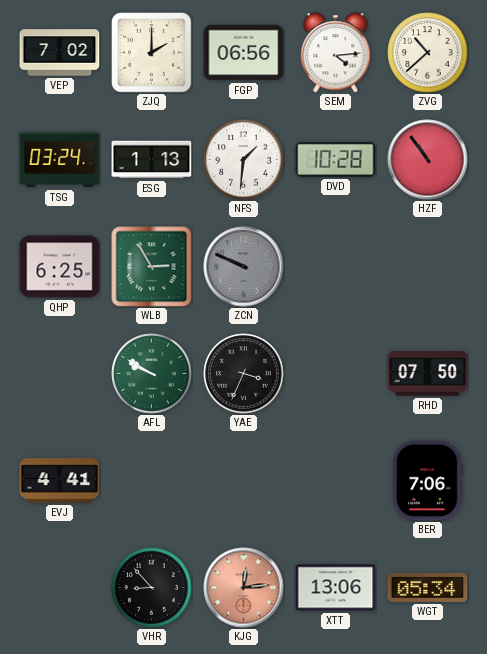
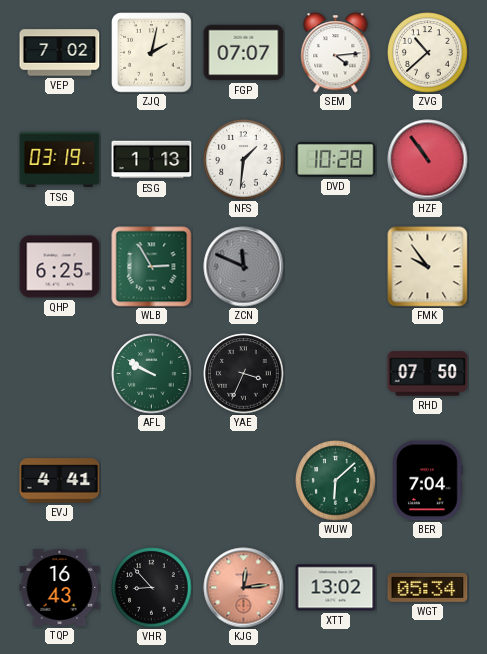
ZJQ: 2:00 -> 2:02
FGP: 06:56 -> 07:07
TSG: 03:24 -> 03:19
ZCN: 9:49 -> 11:49
FMK: none -> 9:54
WUW: none -> 6:08
BER: 7:06 -> 7:04
TQP: none -> 16:43
XTT: 13:06 -> 13:02
